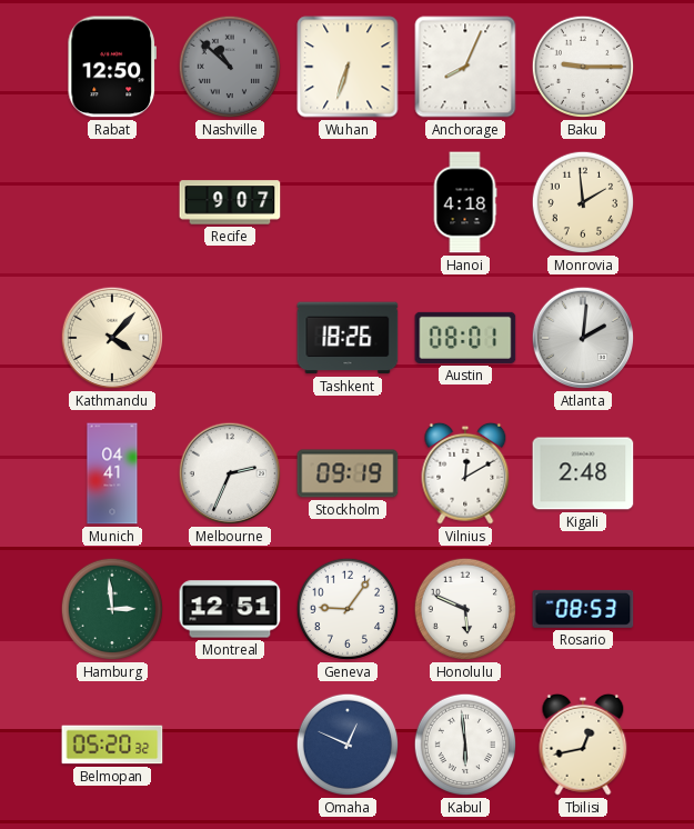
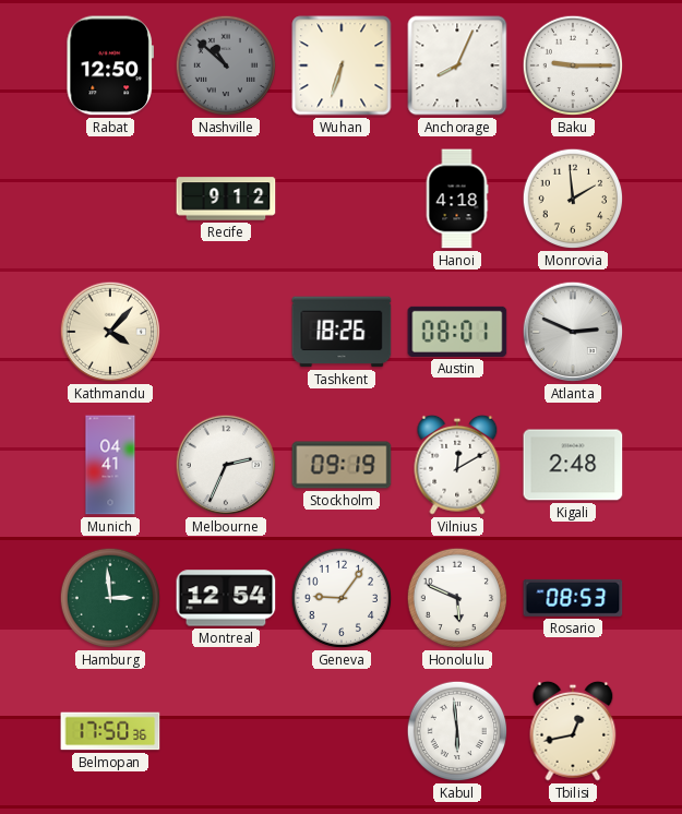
Recife: 9:07 -> 9:12
Atlanta: 2:01 -> 2:49
Montreal: 12:51 -> 12:54
Belmopan: 05:20 -> 17:50
Omaha: 12:49 -> none
